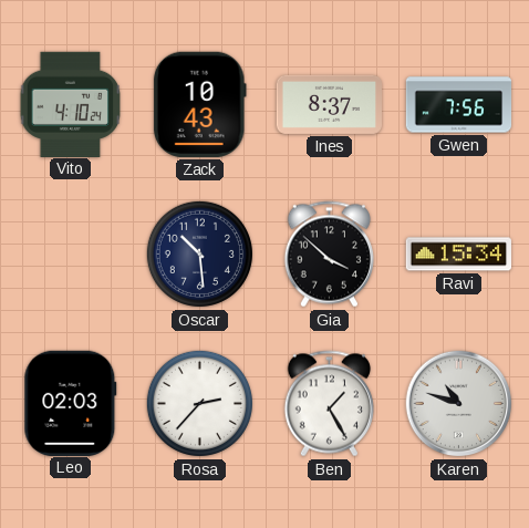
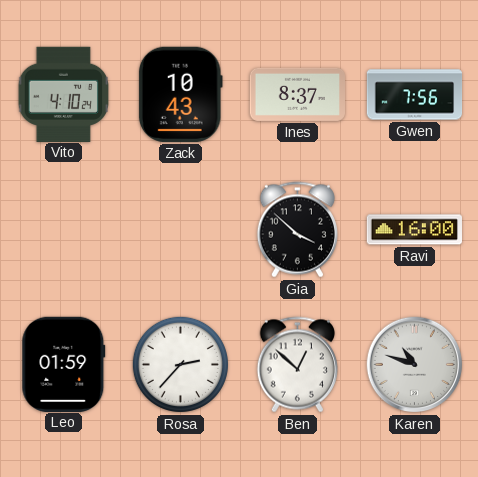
Oscar: 10:29 -> none
Ravi: 15:34 -> 16:00
Leo: 02:03 -> 01:59
Ben: 1:25 -> 12:52
